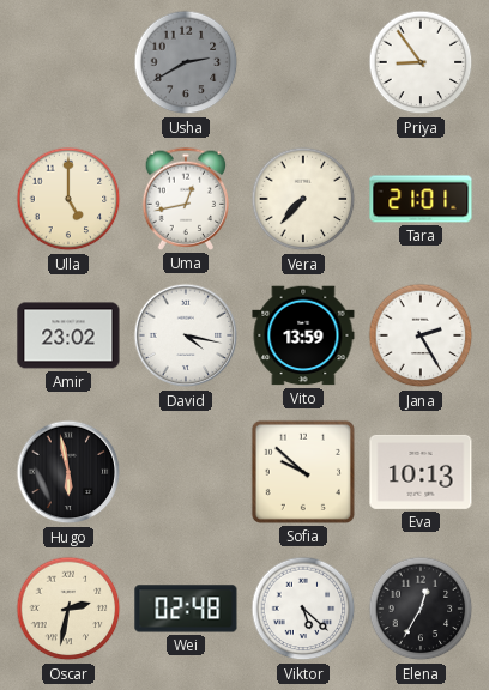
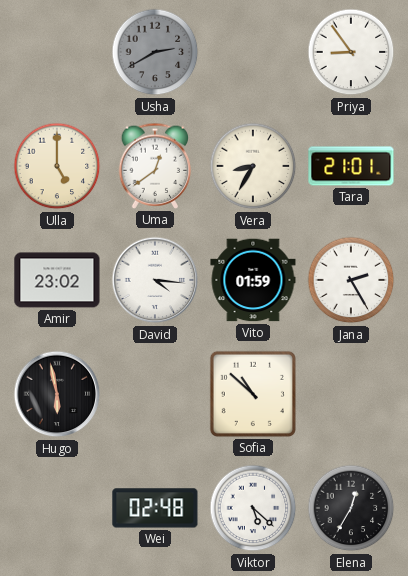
Uma: 12:43 -> 12:39
Vera: 7:37 -> 8:35
David: 4:17 -> 4:16
Vito: 13:59 -> 01:59
Sofia: 9:52 -> 10:52
Eva: 10:13 -> none
Oscar: 2:32 -> none
